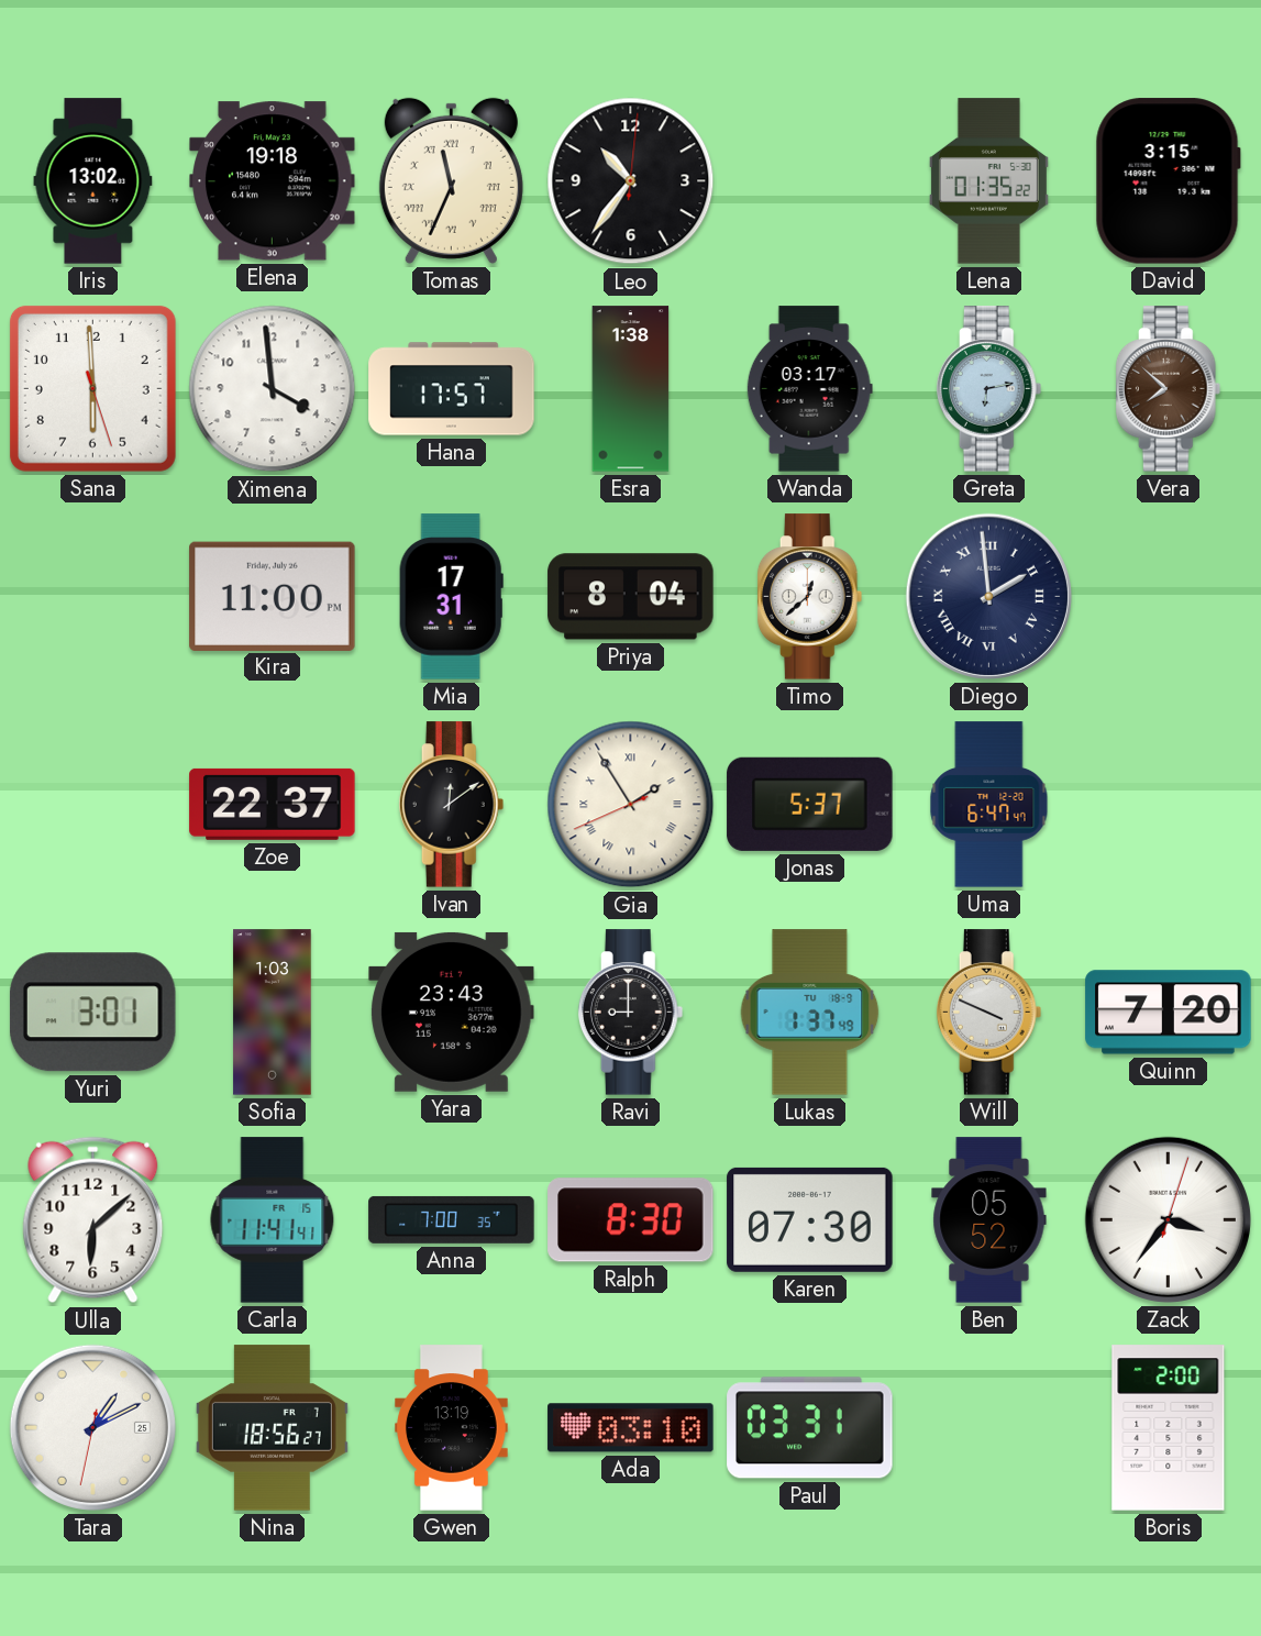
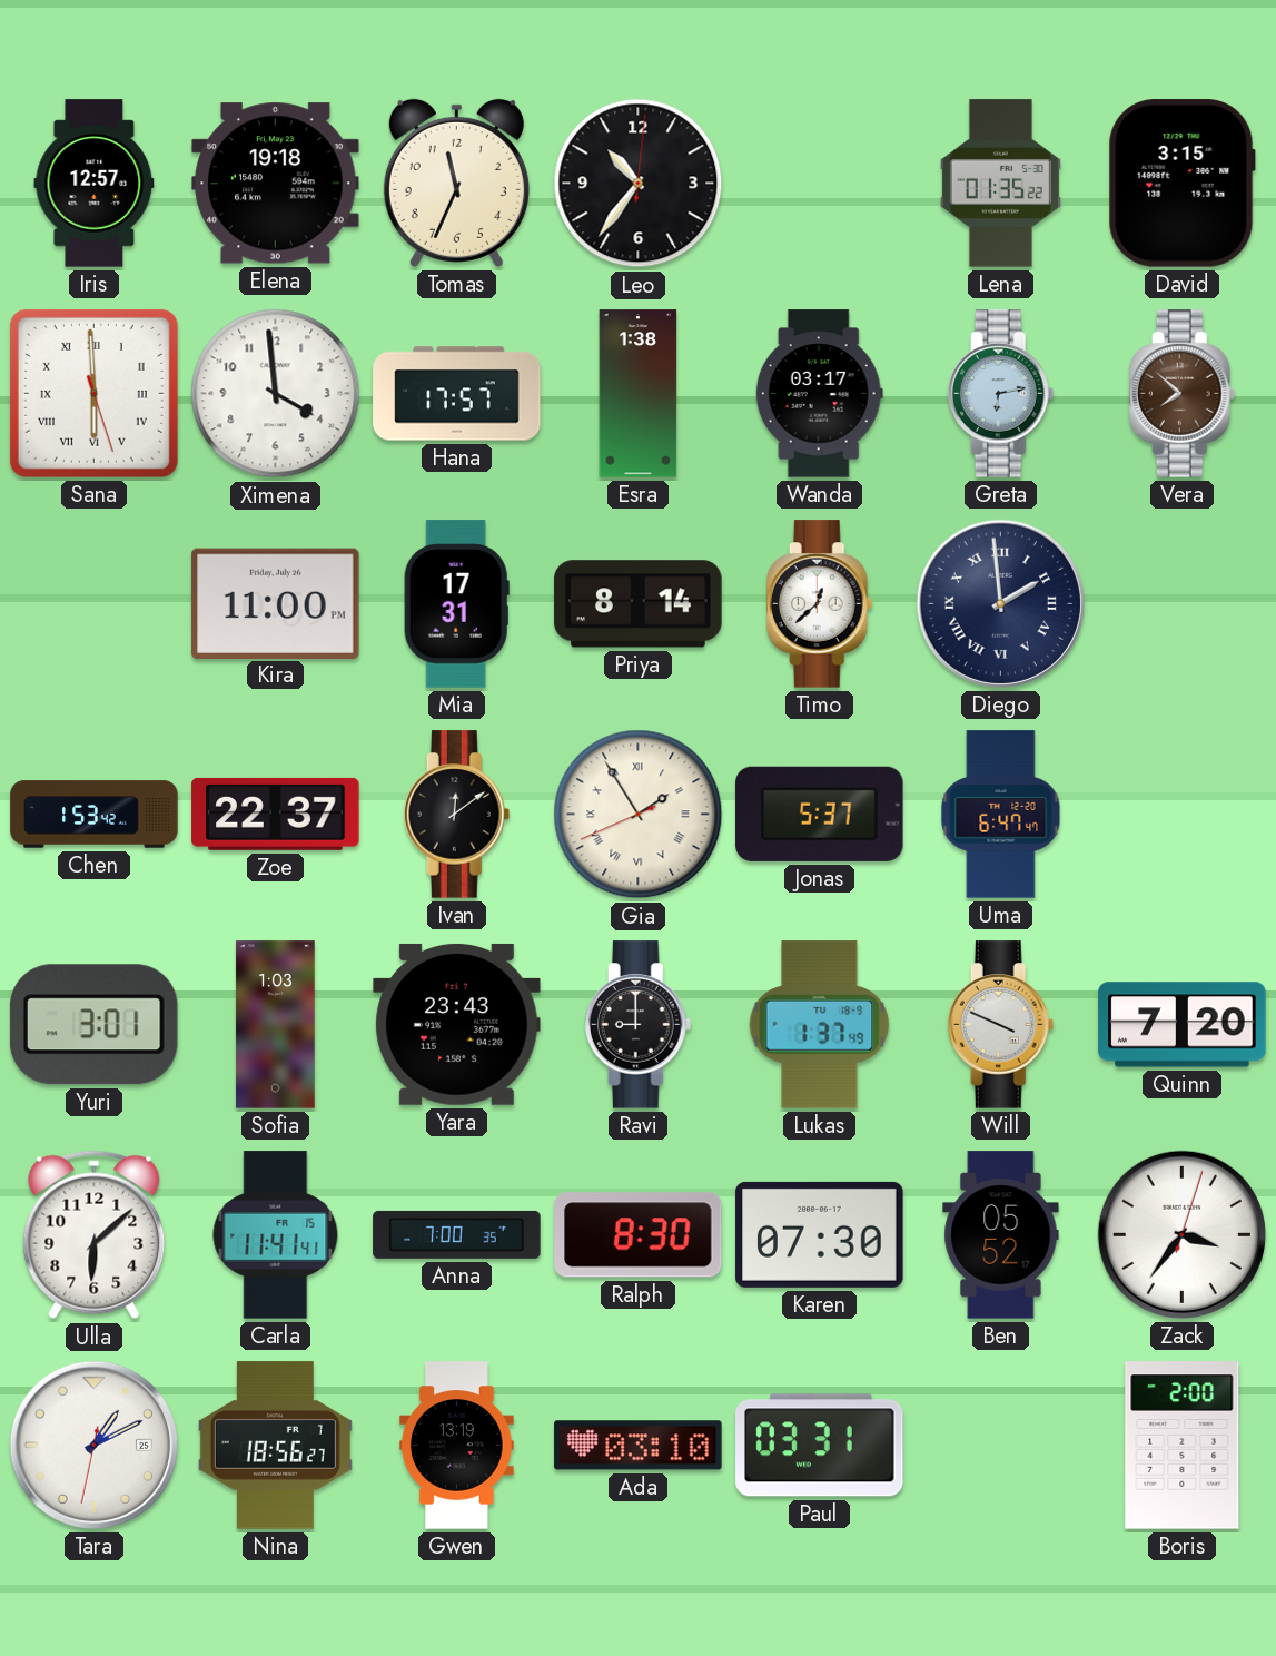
Iris: 13:02 -> 12:57
Tomas numerals: Roman -> Arabic
Sana numerals: Arabic -> Roman
Priya: 8:04 -> 8:14
Chen: none -> 1:53
